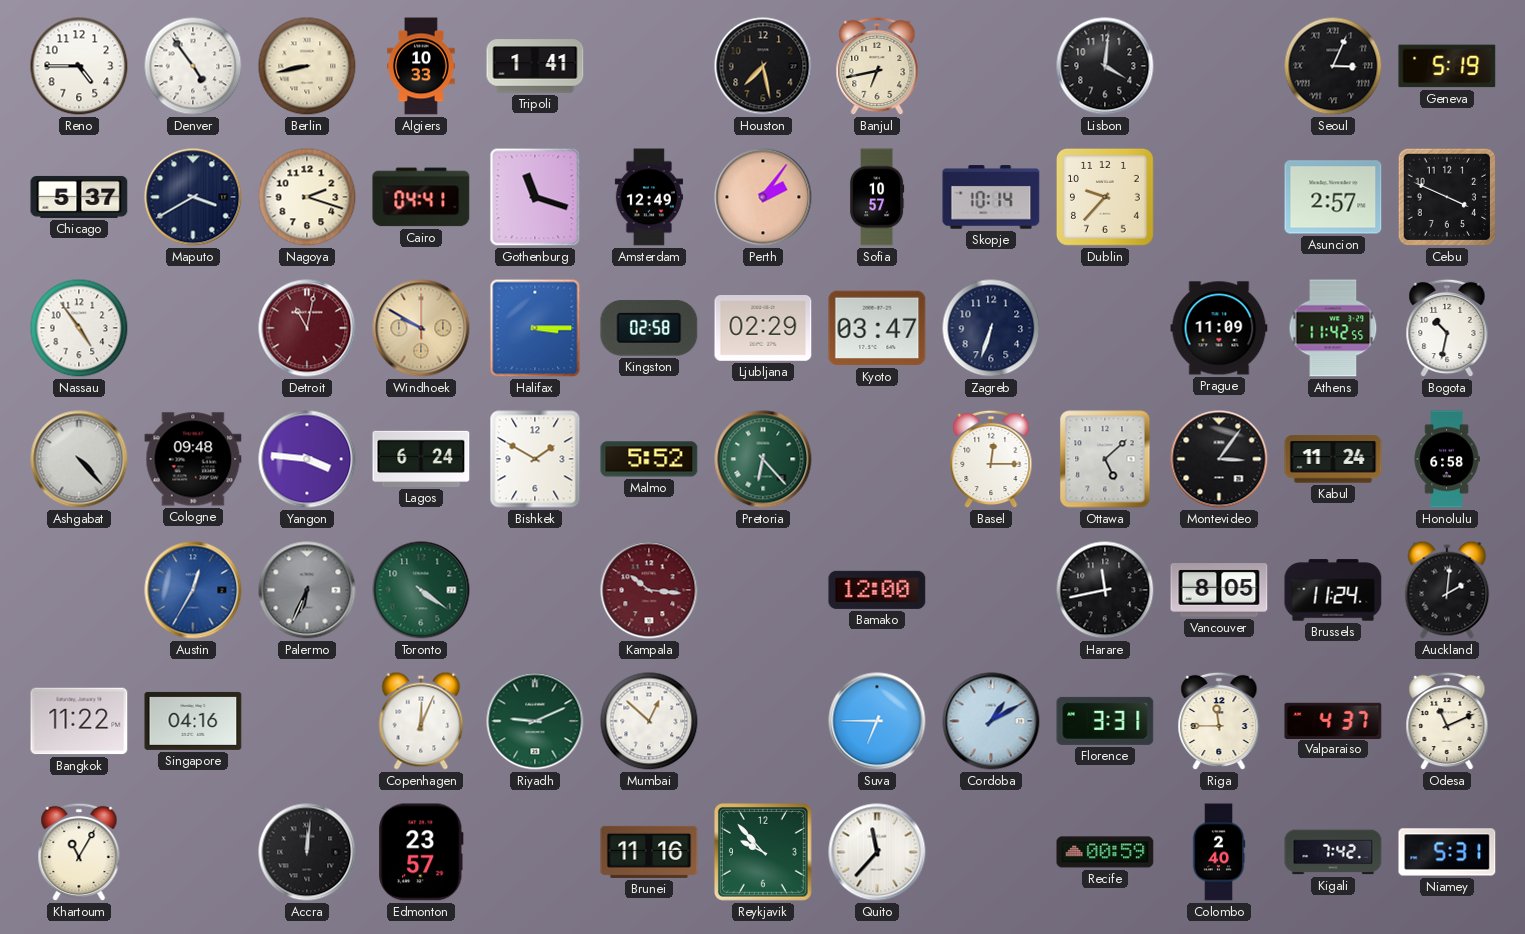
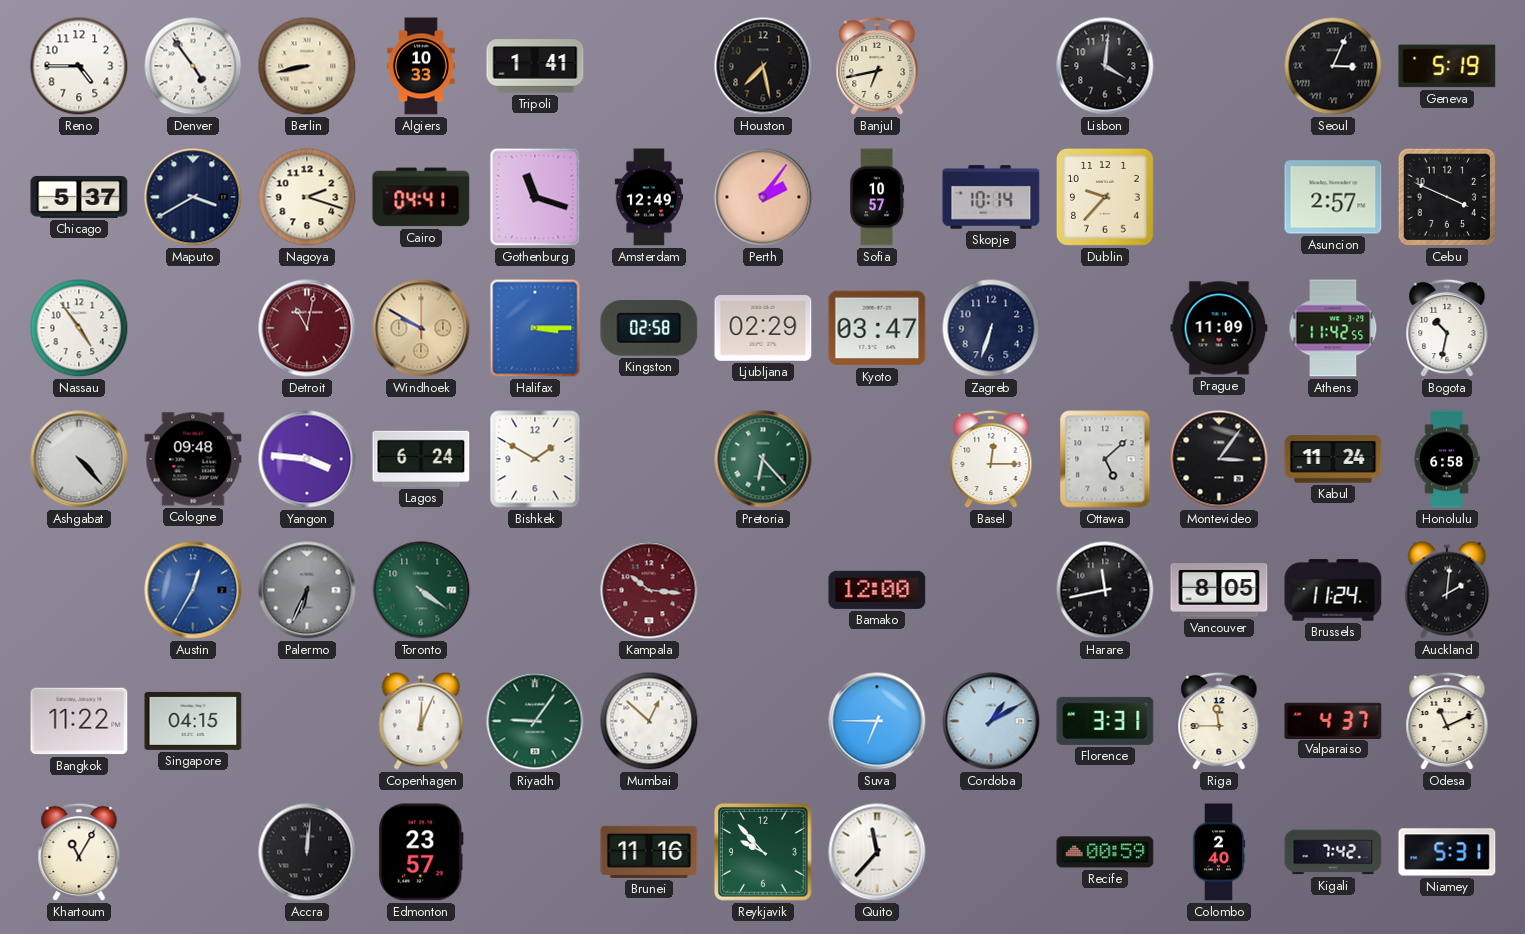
Malmo: 5:52 -> none
Singapore: 04:16 -> 04:15
Riyadh: 9:11 -> 9:06
